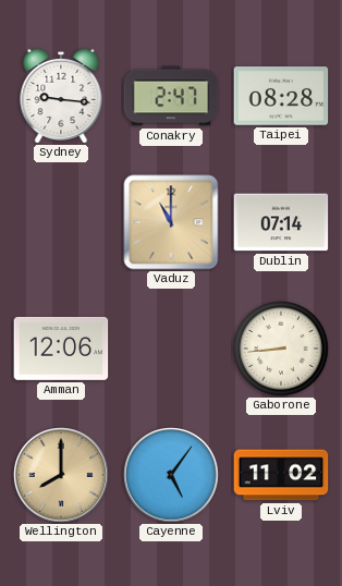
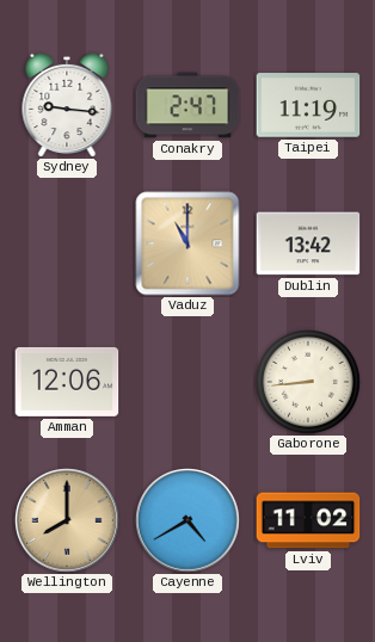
Taipei: 08:28 -> 11:19
Dublin: 07:14 -> 13:42
Cayenne: 5:06 -> 4:40
